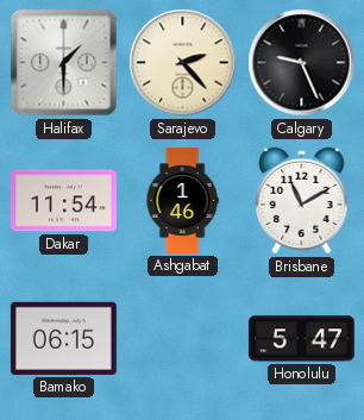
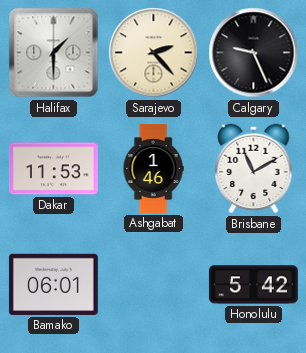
Dakar: 11:54 -> 11:53
Bamako: 06:15 -> 06:01
Honolulu: 5:47 -> 5:42
